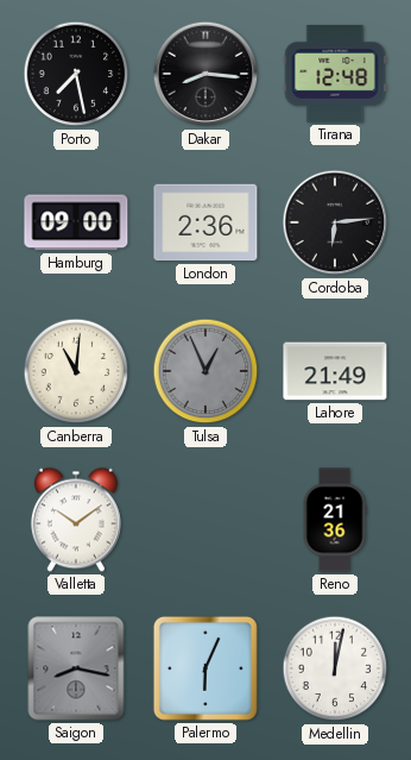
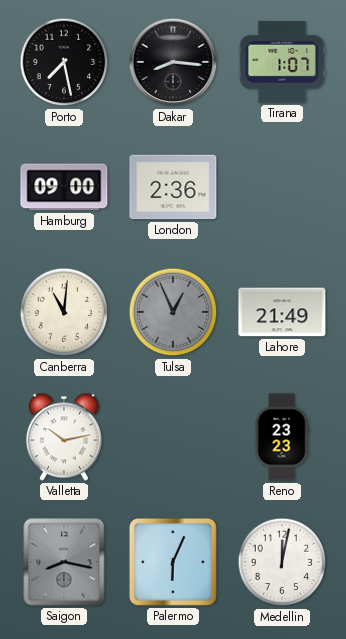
Tirana: 12:48 -> 1:07
Cordoba: 6:14 -> none
Valletta: 10:09 -> 10:13
Reno: 21:36 -> 23:23
